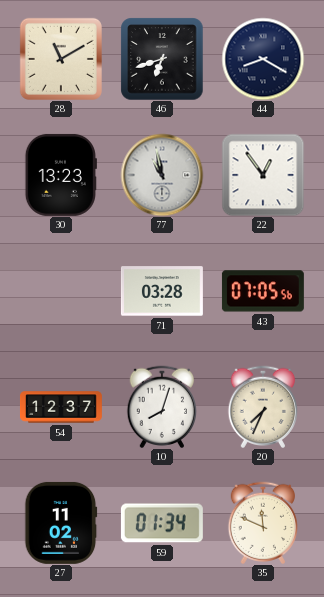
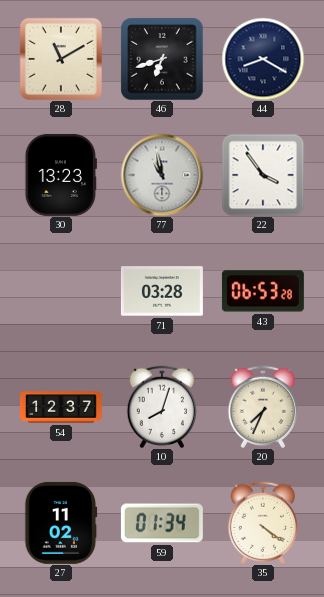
22: 12:54 -> 3:54
43: 07:05 -> 06:53
35: 11:49 -> 4:21
